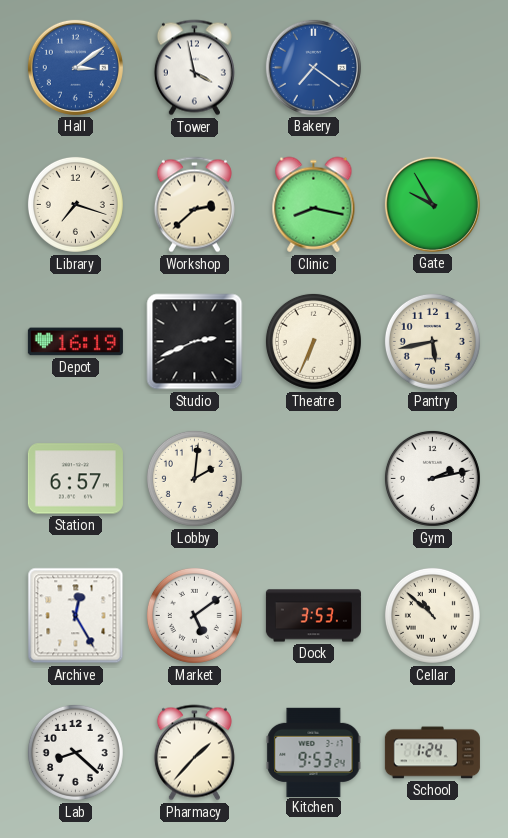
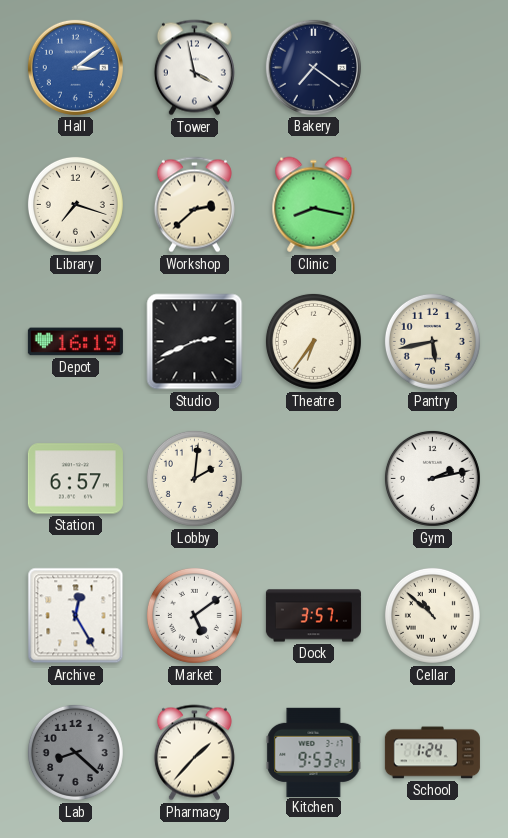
Bakery dial: blue -> navy
Gate: 9:55 -> none
Theatre: 6:34 -> 6:36
Dock: 3:53 -> 3:57
Lab dial: white -> grey
